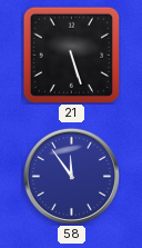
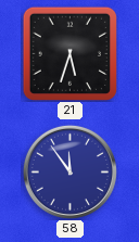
21: 5:27 -> 5:33
